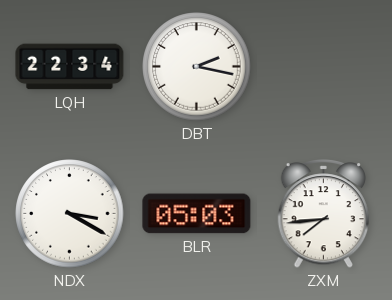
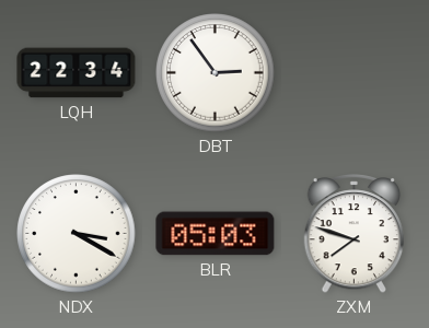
DBT: 2:17 -> 2:54
ZXM: 7:44 -> 7:48
